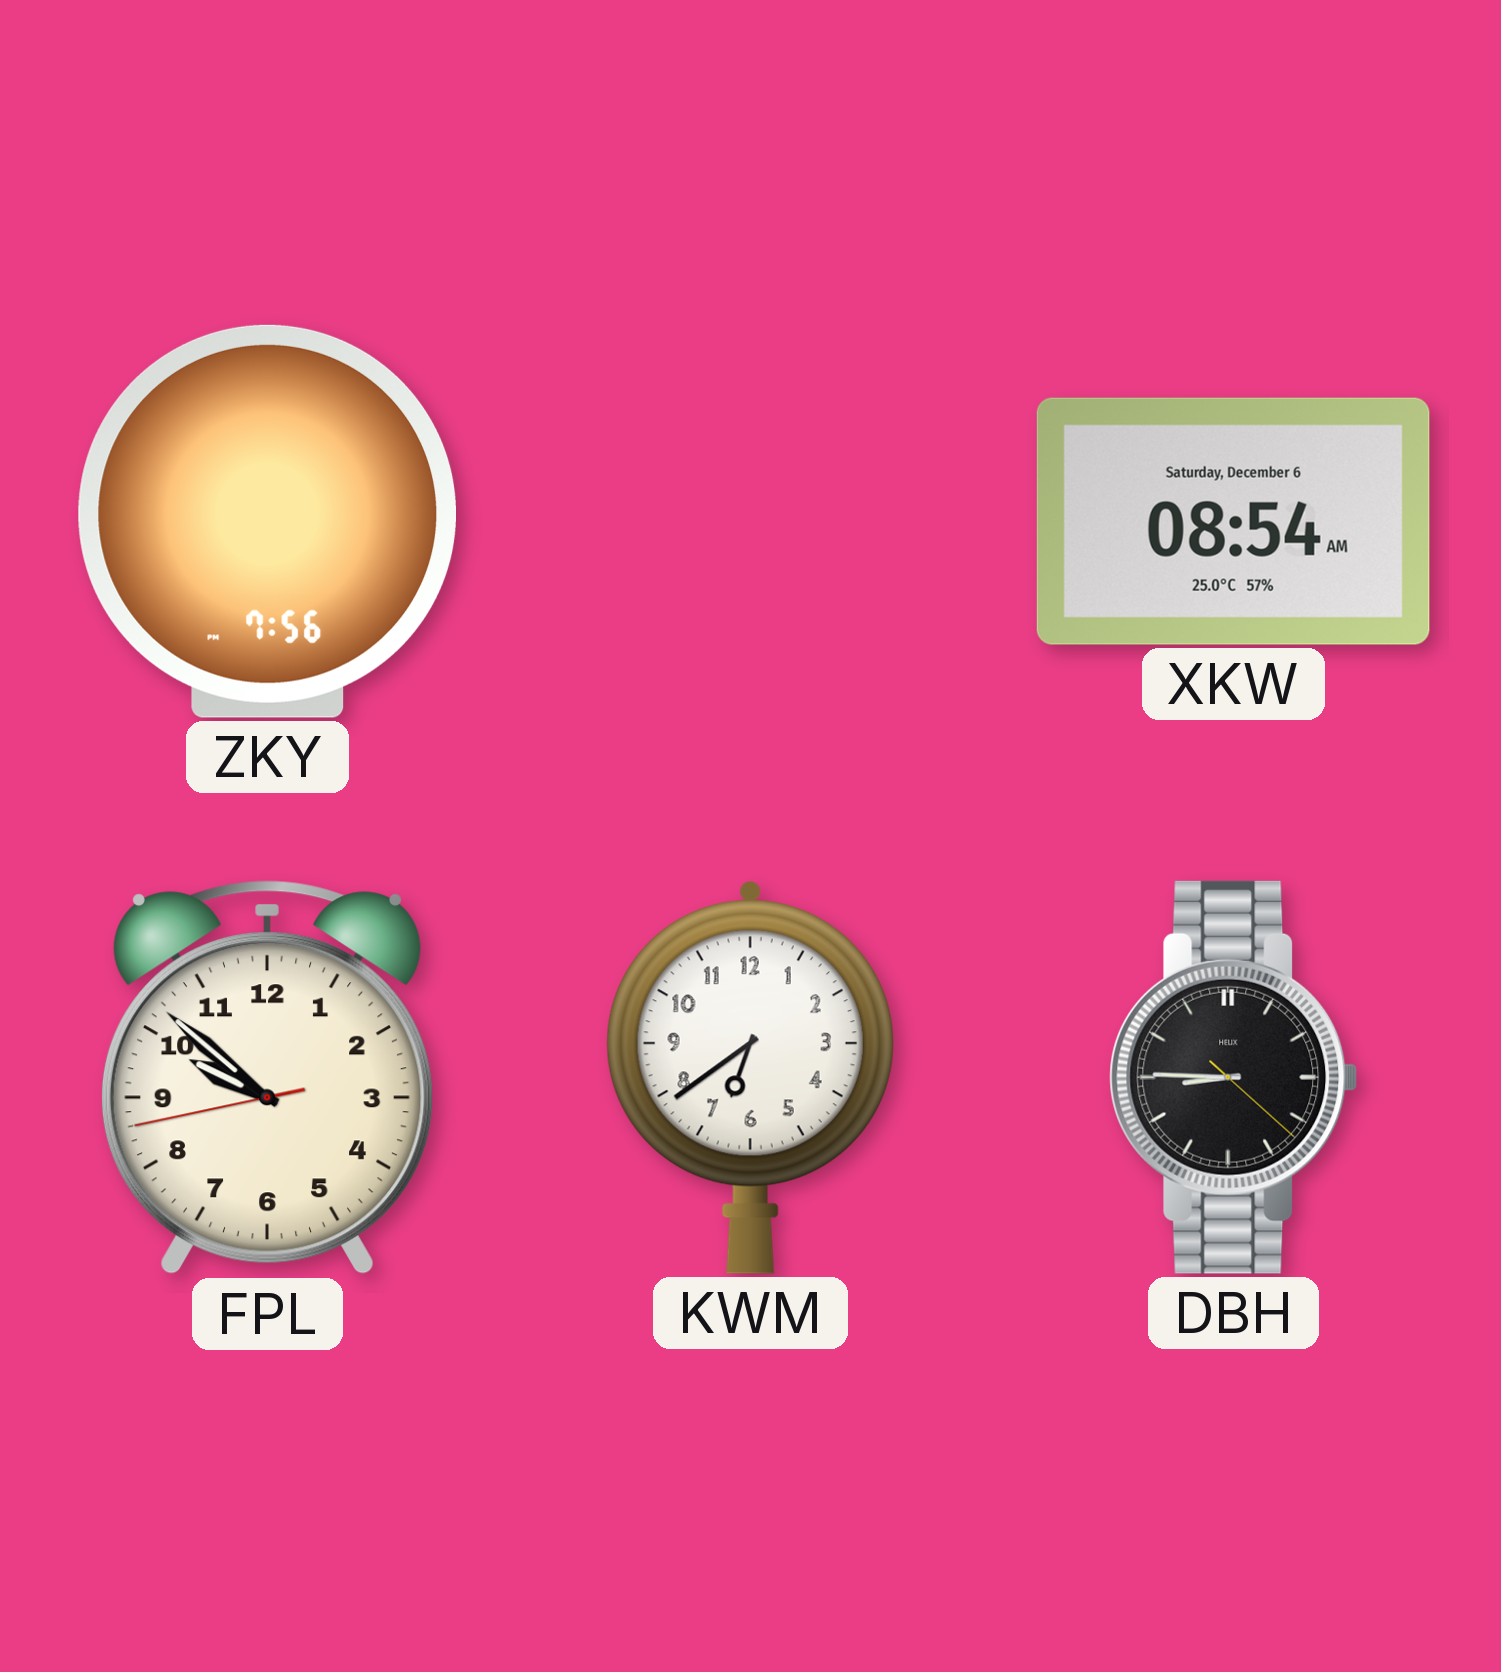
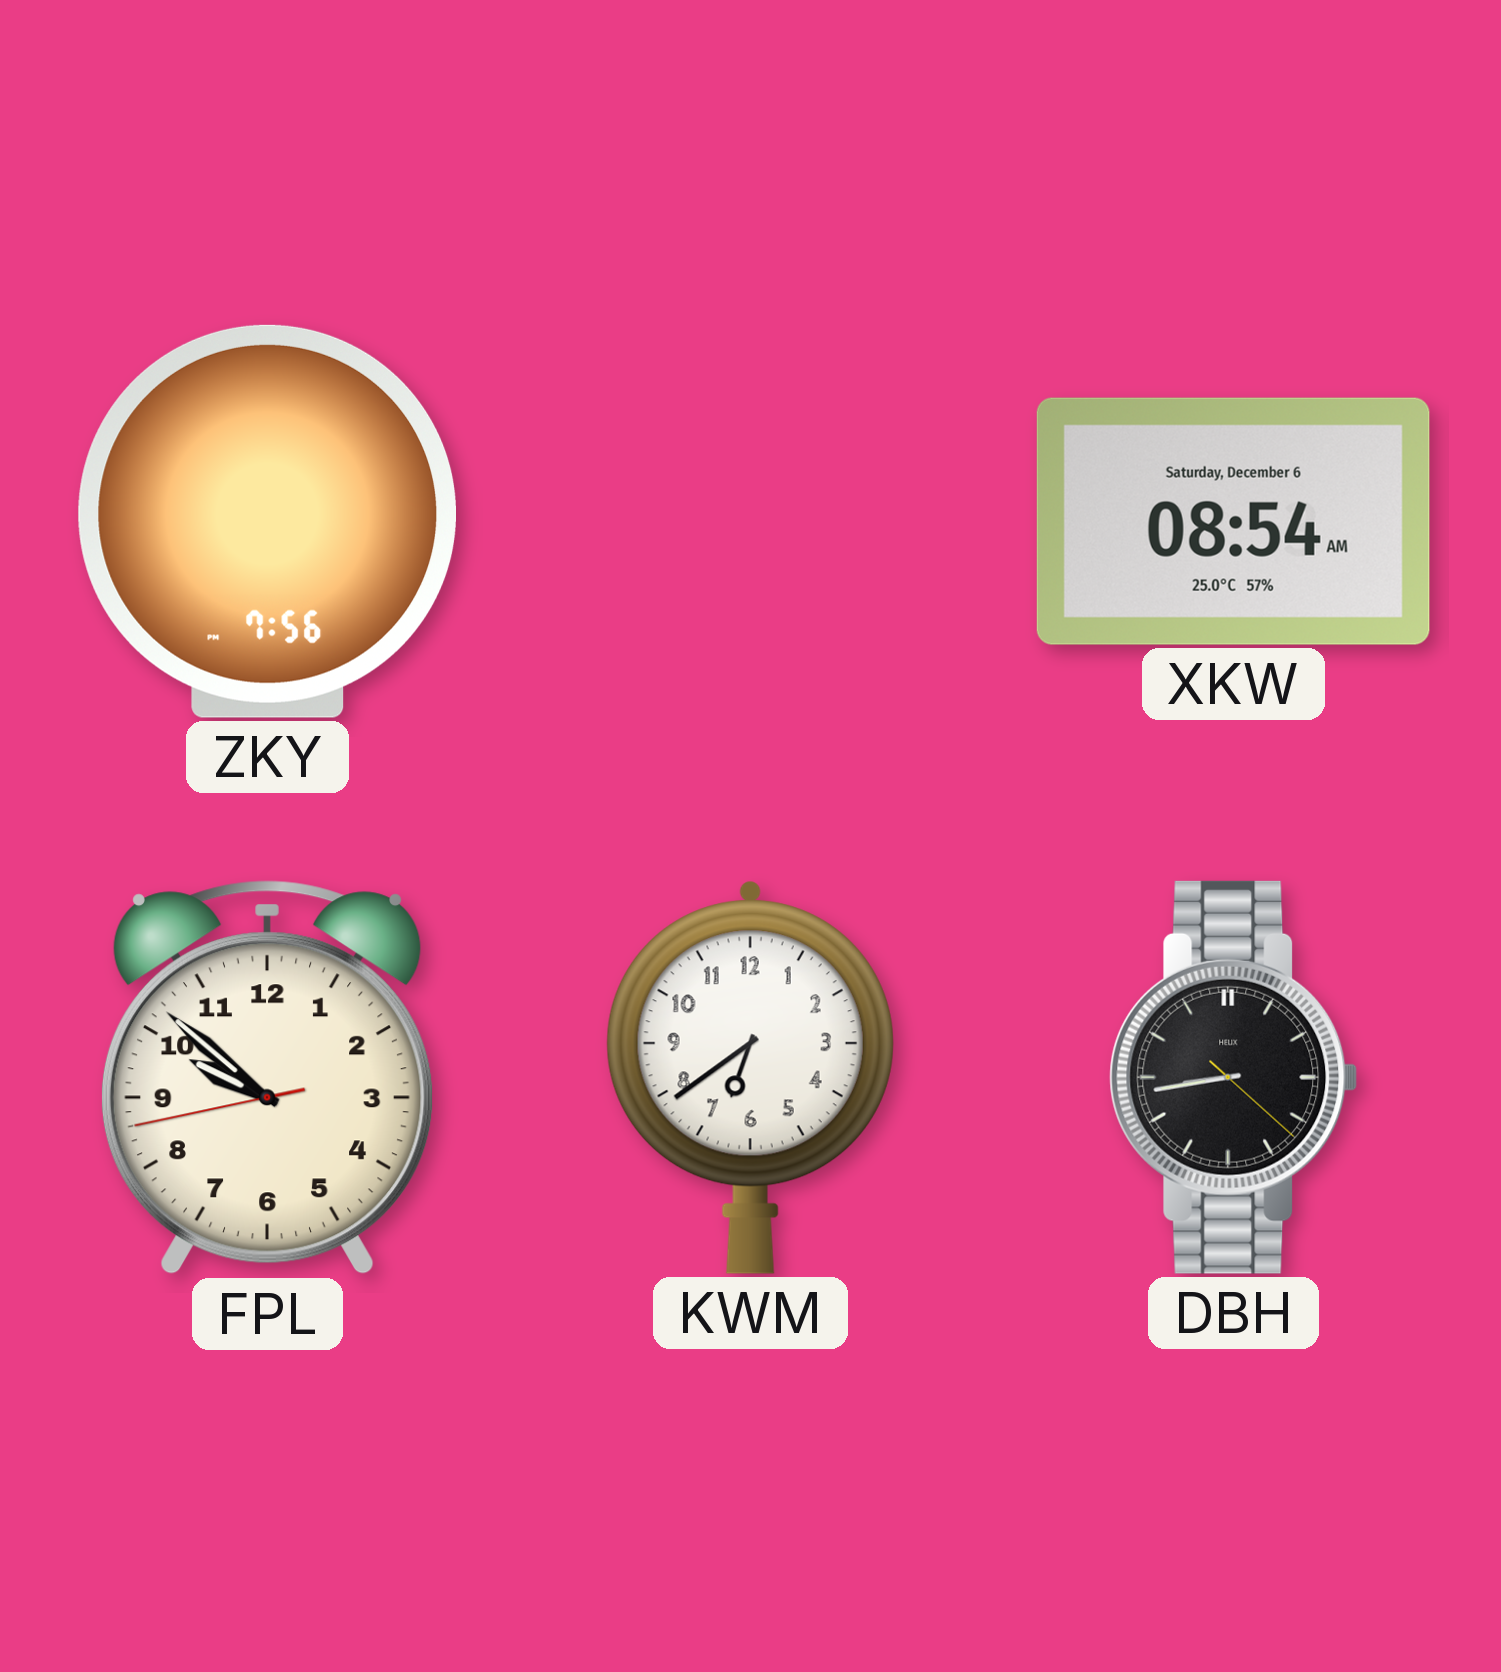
DBH: 8:45 -> 8:43
